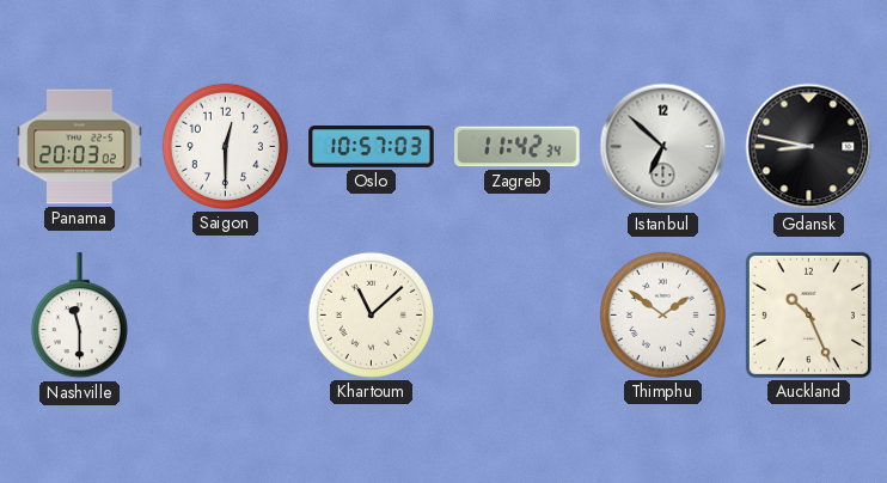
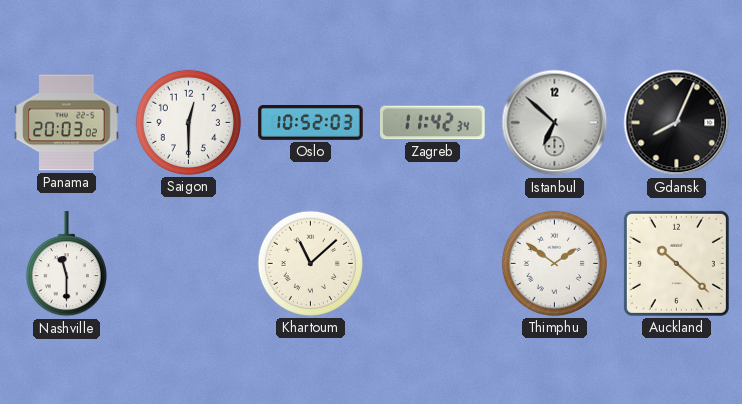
Oslo: 10:57 -> 10:52
Gdansk: 8:47 -> 8:04
Auckland: 10:26 -> 10:22
